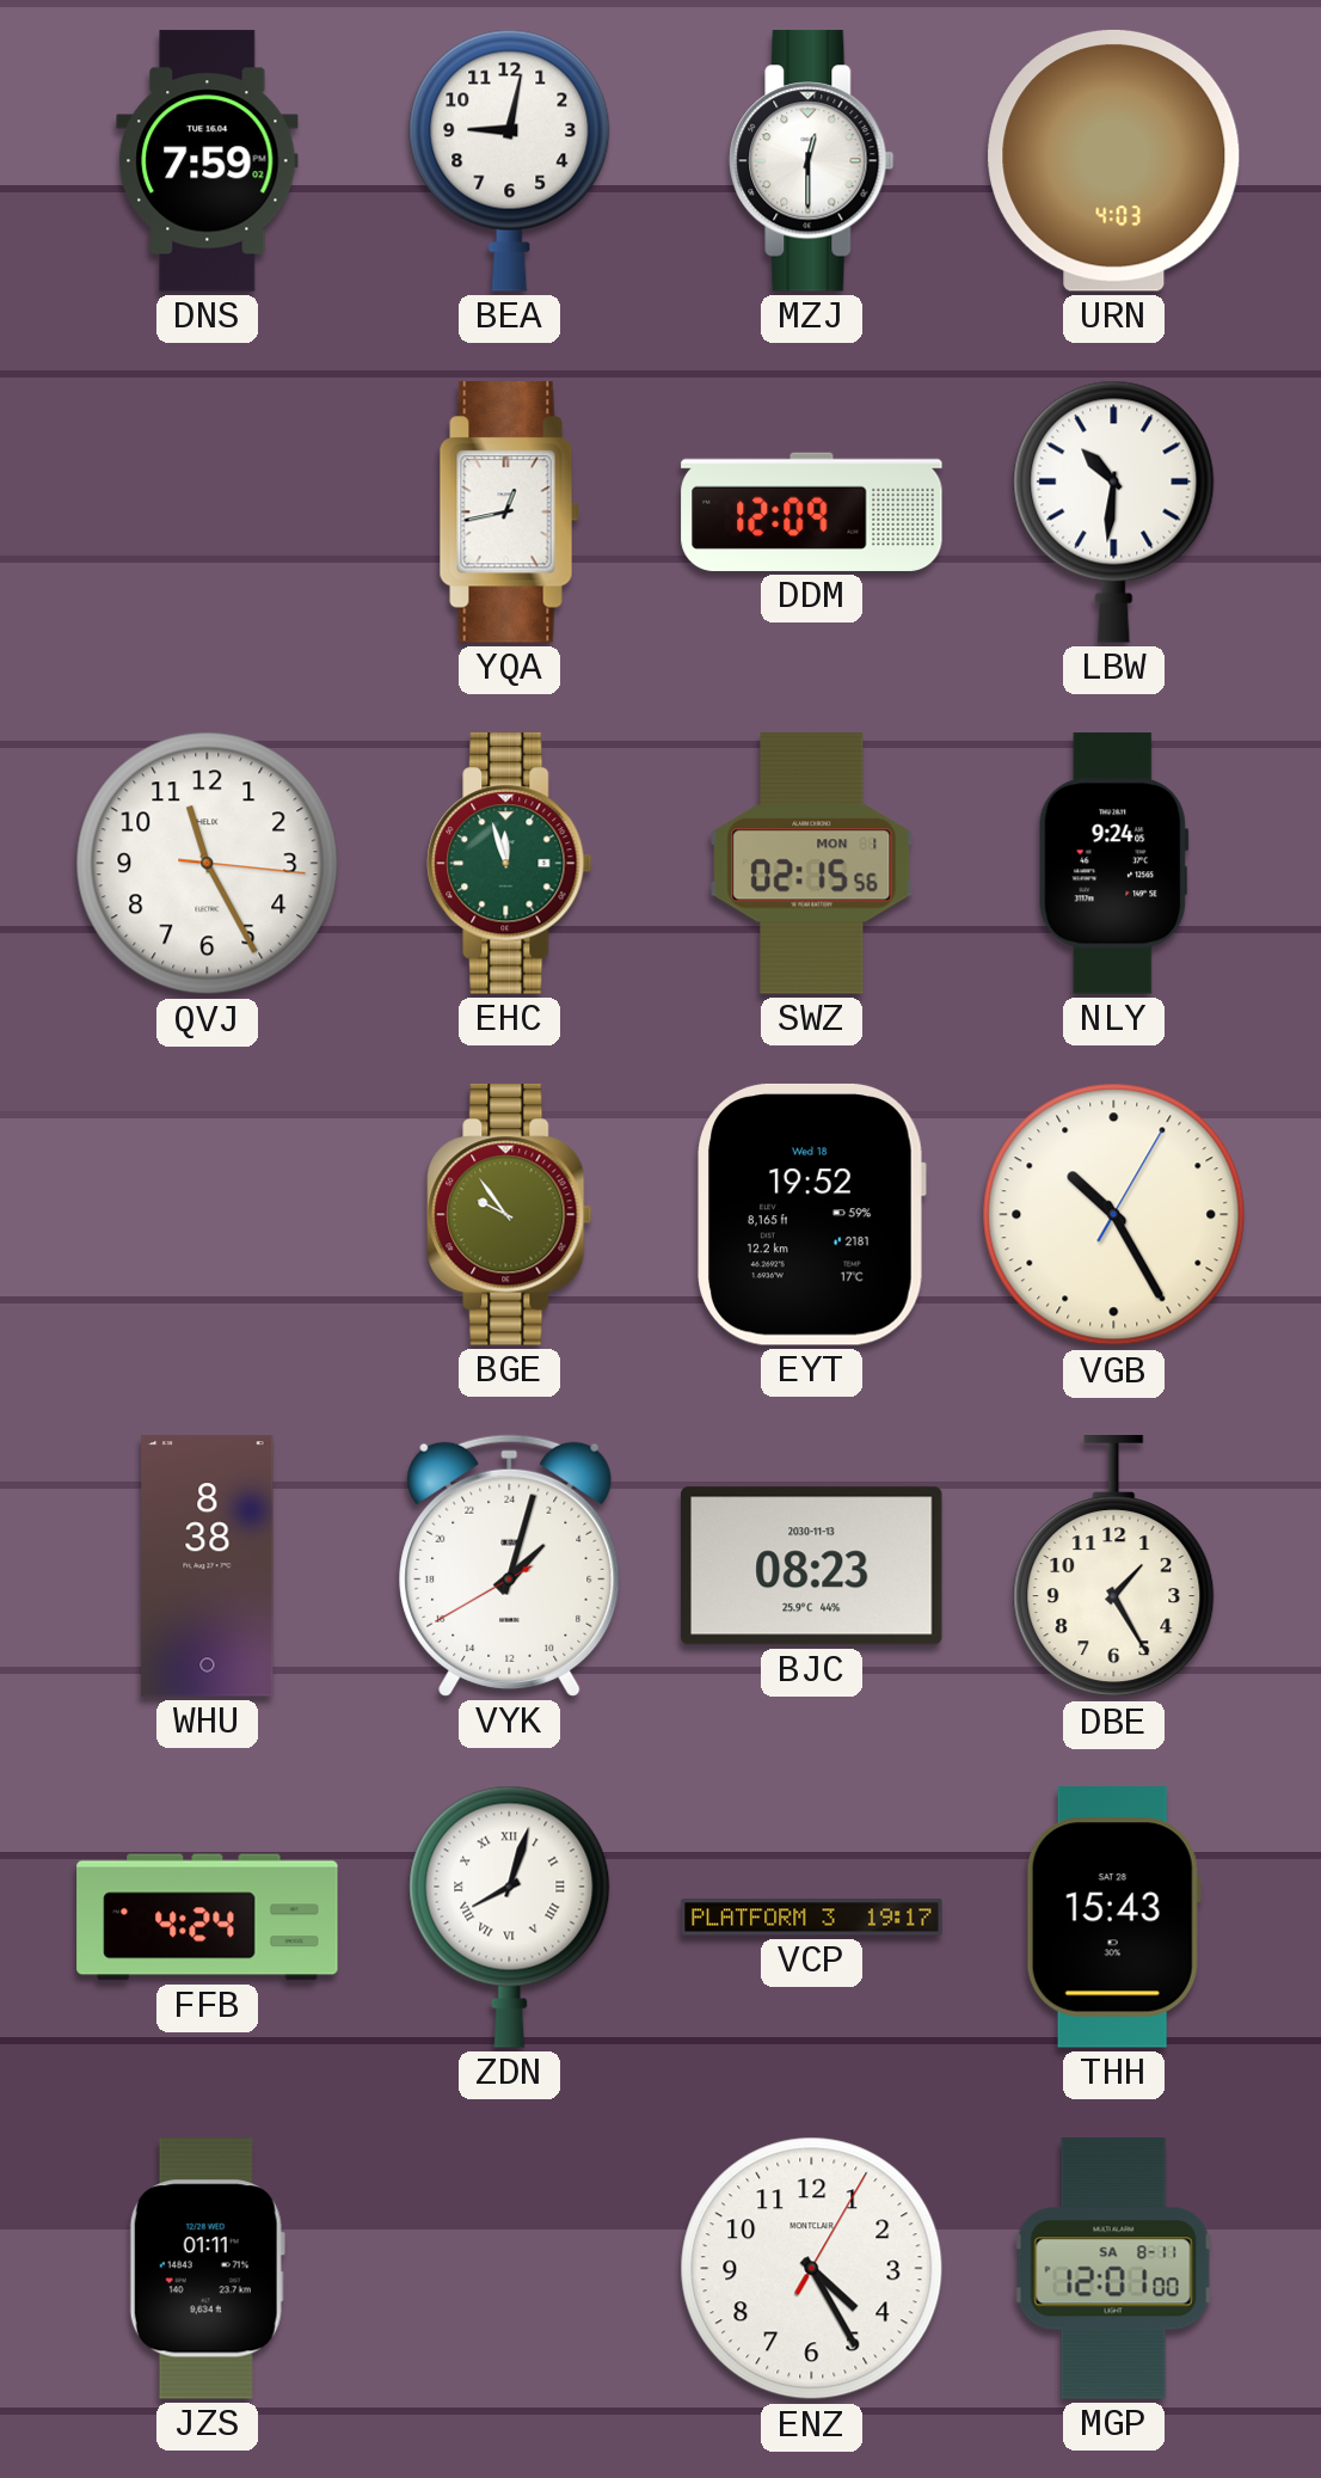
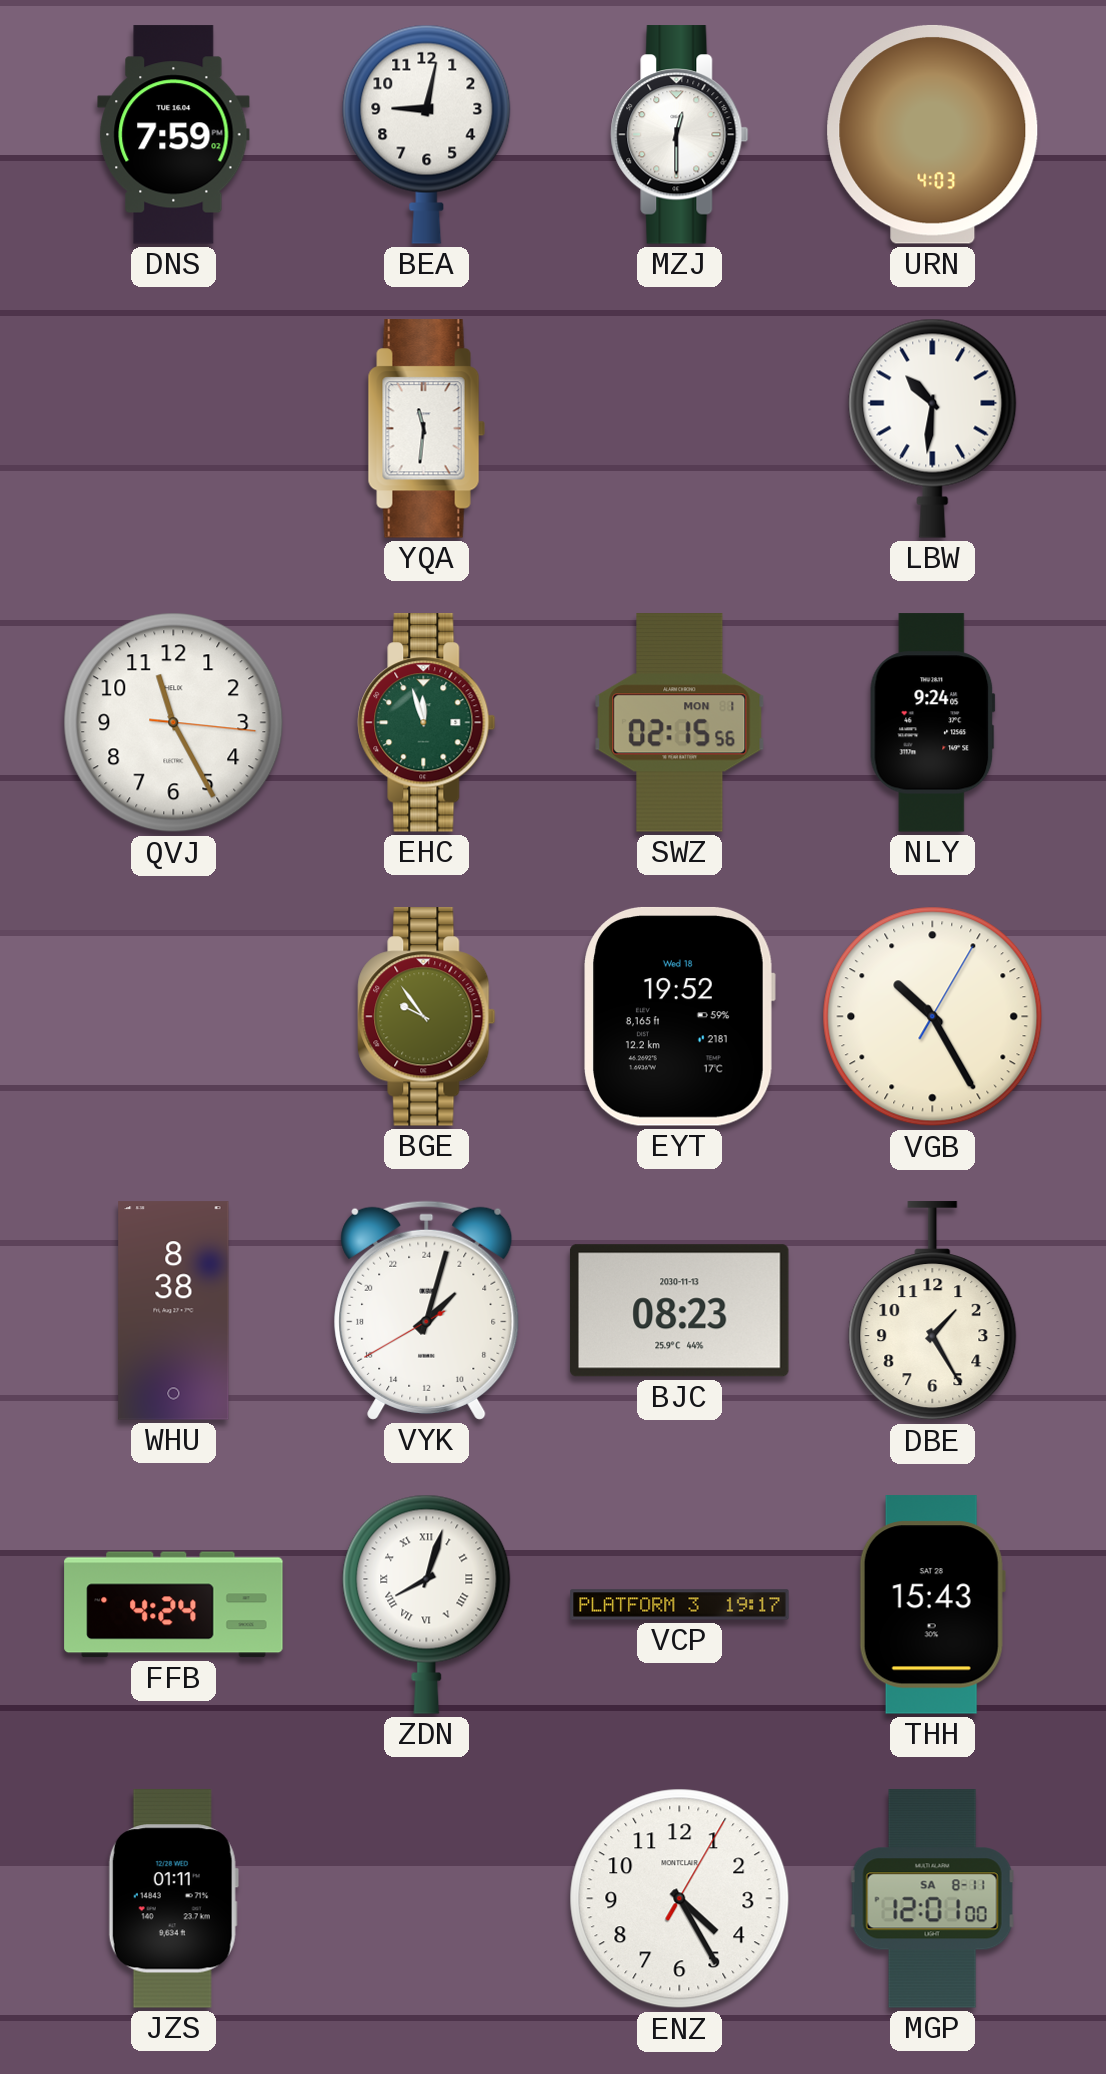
YQA: 12:43 -> 11:31
DDM: 12:09 -> none
